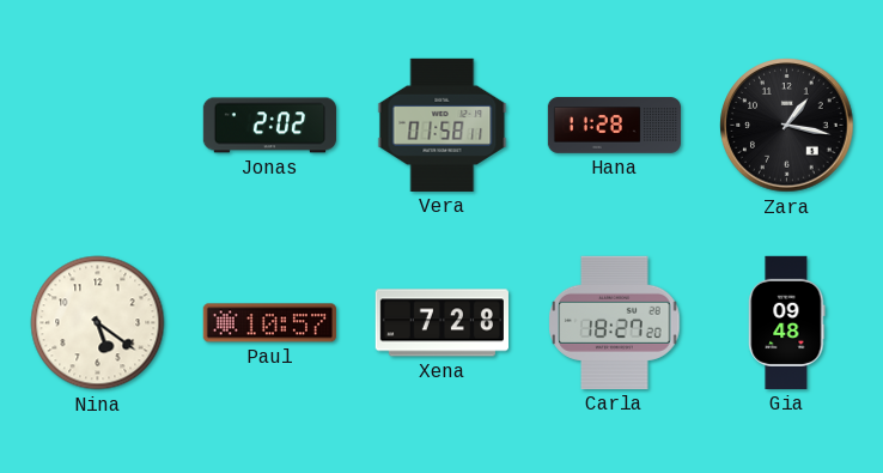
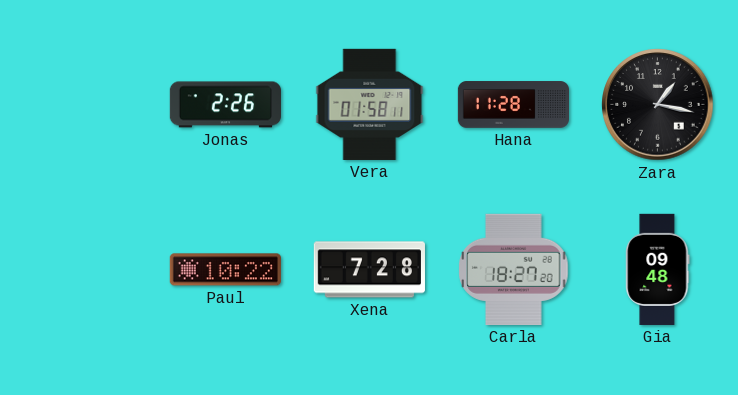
Jonas: 2:02 -> 2:26
Nina: 5:21 -> none
Paul: 10:57 -> 10:22
